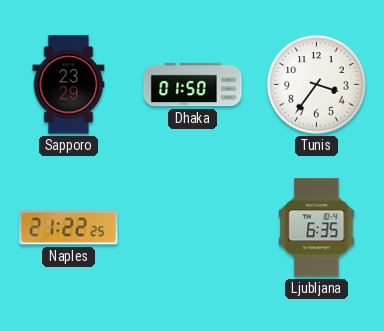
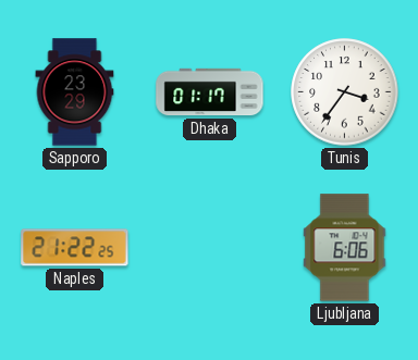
Dhaka: 01:50 -> 01:17
Ljubljana: 6:35 -> 6:06
